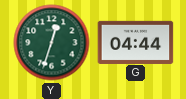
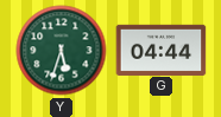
Y: 12:33 -> 5:33
